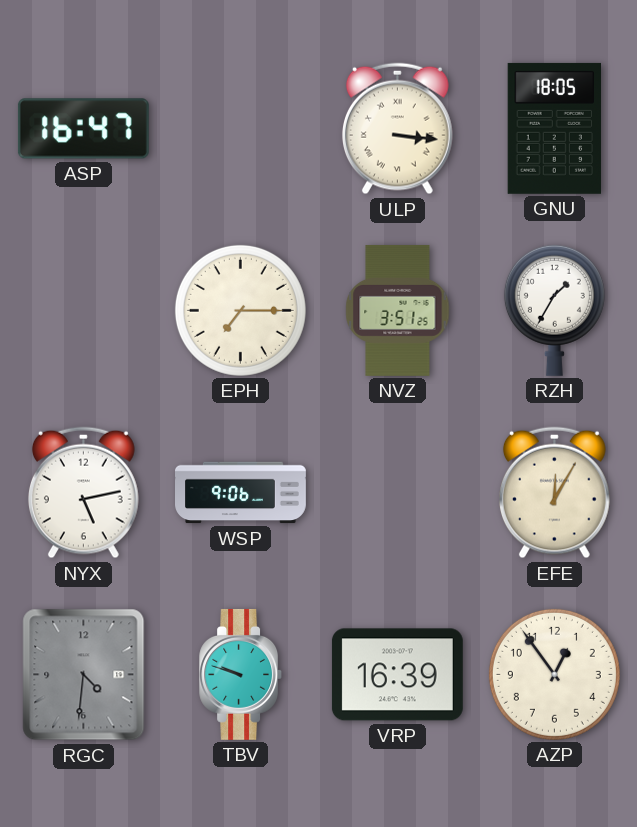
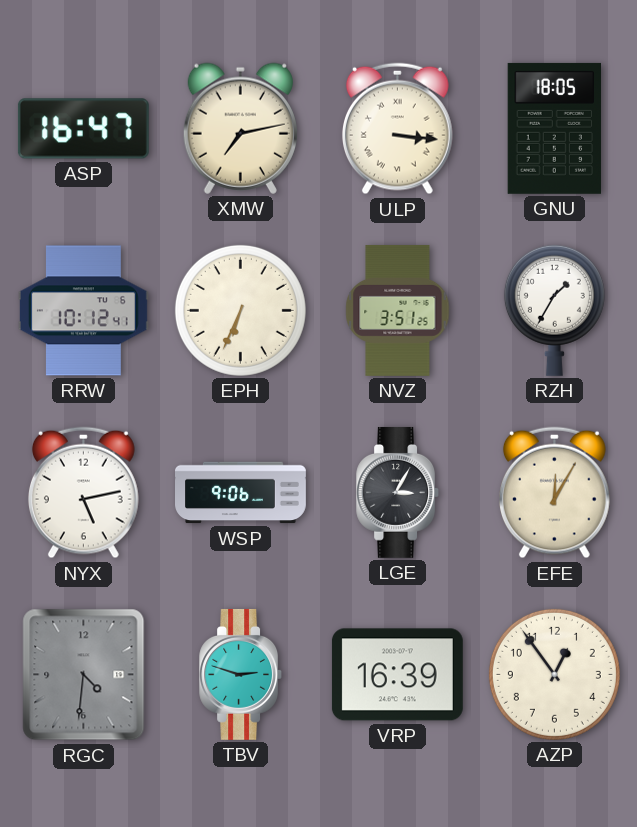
XMW: none -> 7:13
RRW: none -> 10:12
EPH: 7:15 -> 6:34
LGE: none -> 3:05
TBV: 9:48 -> 2:48
